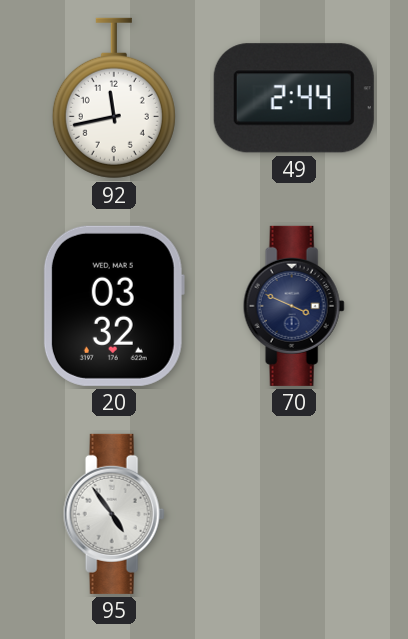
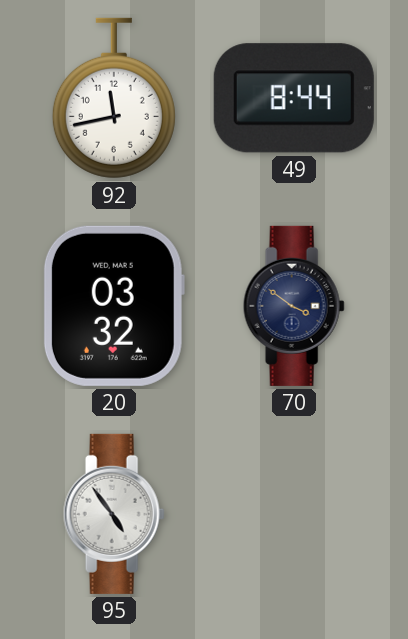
49: 2:44 -> 8:44
70: 3:49 -> 3:51
